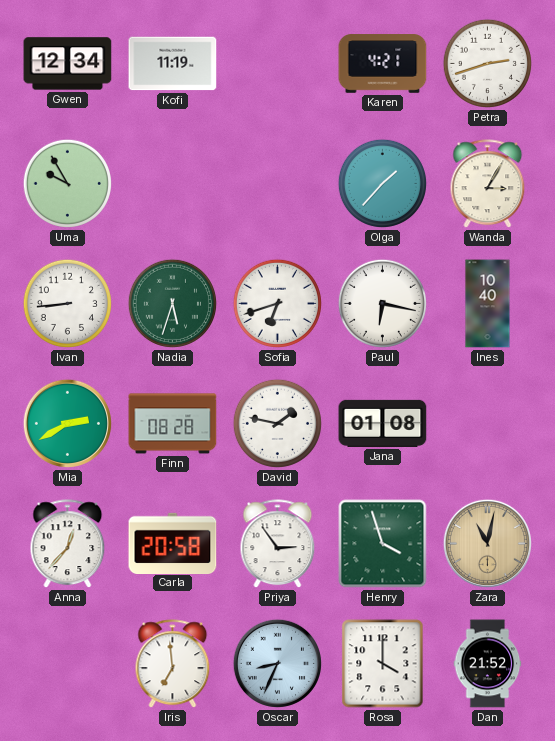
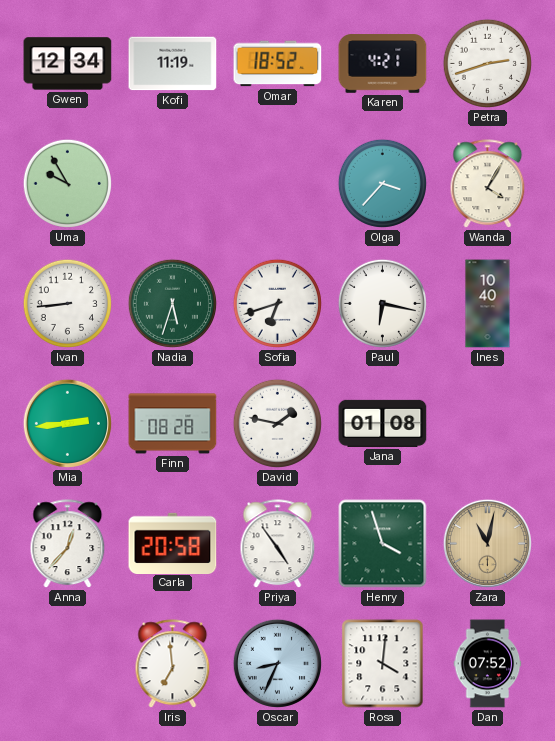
Omar: none -> 18:52
Olga: 1:37 -> 3:37
Wanda: 3:05 -> 4:05
Mia: 2:40 -> 2:44
Priya: 2:54 -> 4:54
Rosa: 4:00 -> 4:01
Dan: 21:52 -> 07:52
